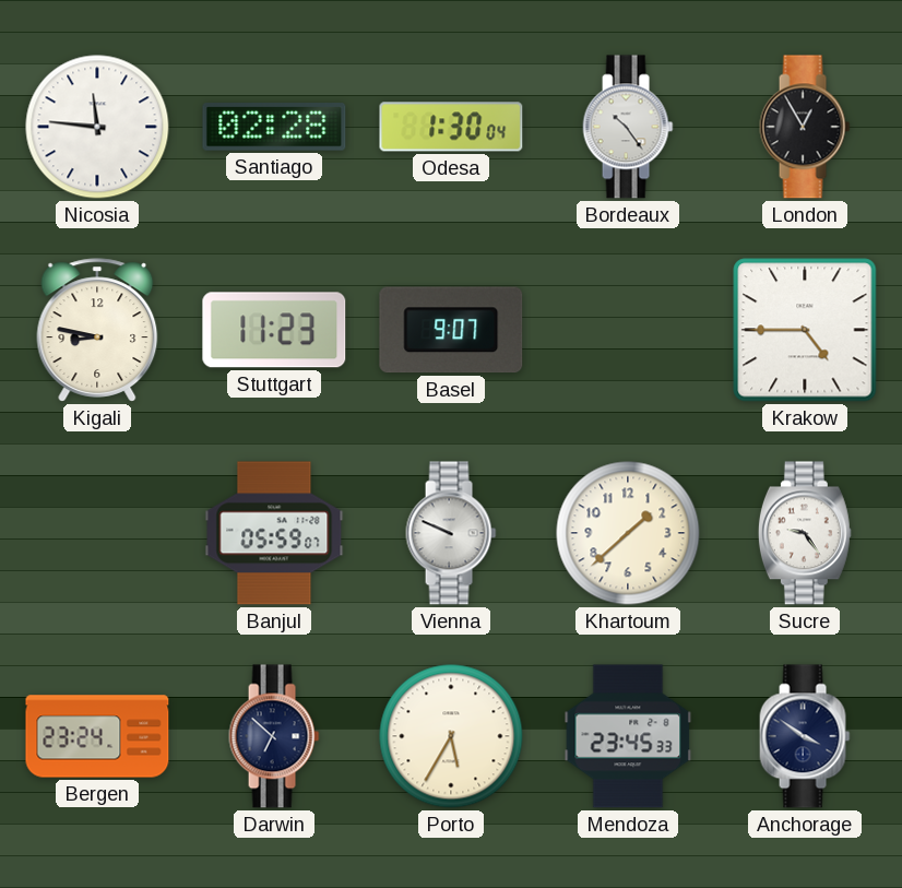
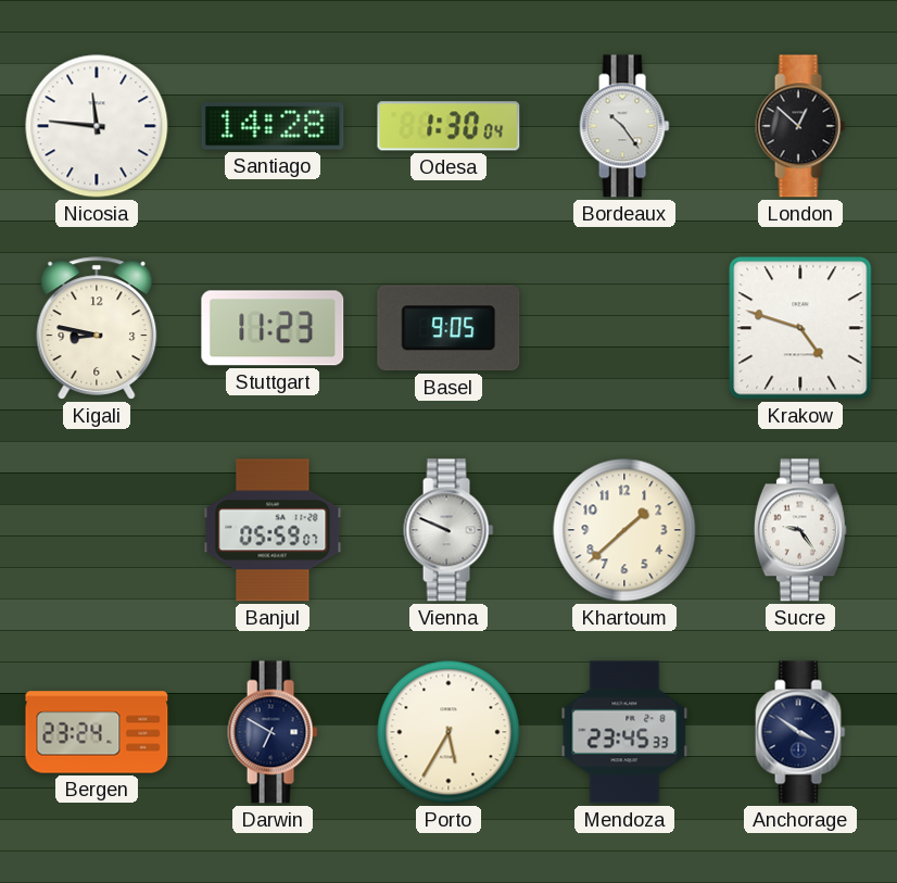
Santiago: 02:28 -> 14:28
London: 12:55 -> 12:52
Basel: 9:07 -> 9:05
Krakow: 4:45 -> 4:48
Darwin: 6:52 -> 6:50
